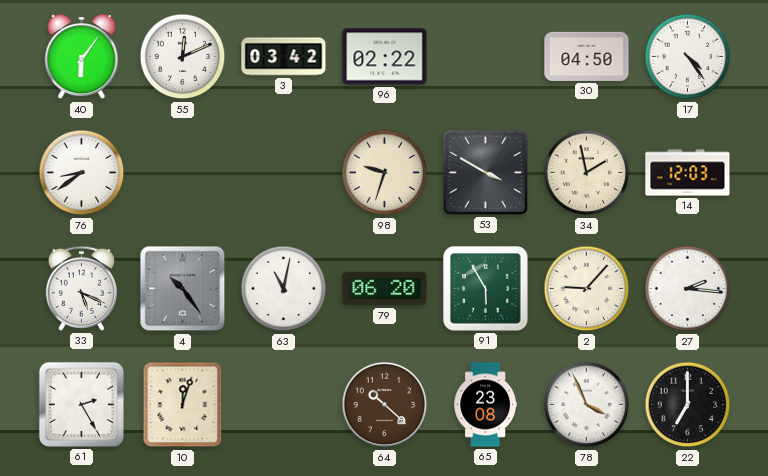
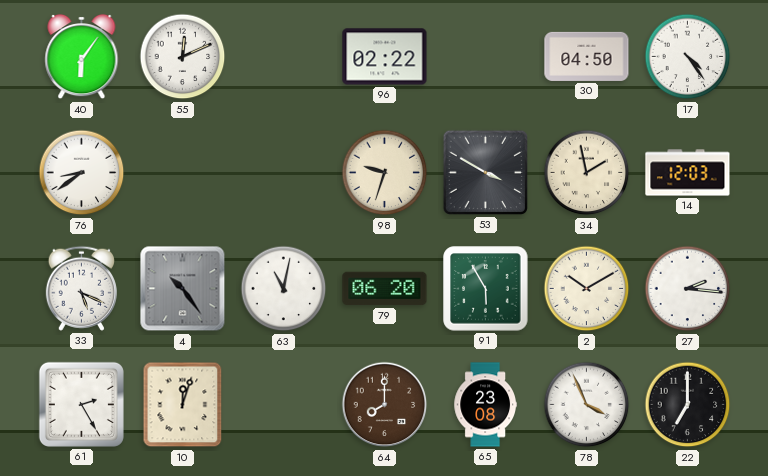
3: 03:42 -> none
2: 9:07 -> 10:10
64: 10:22 -> 8:00
